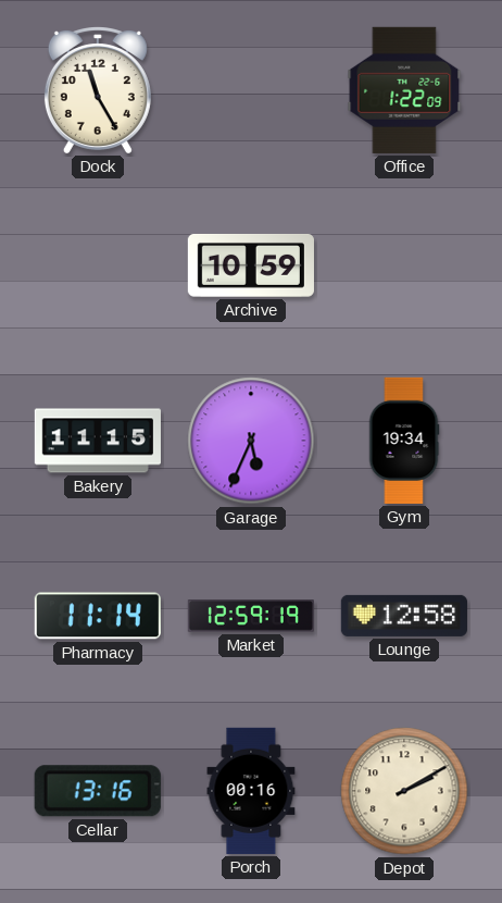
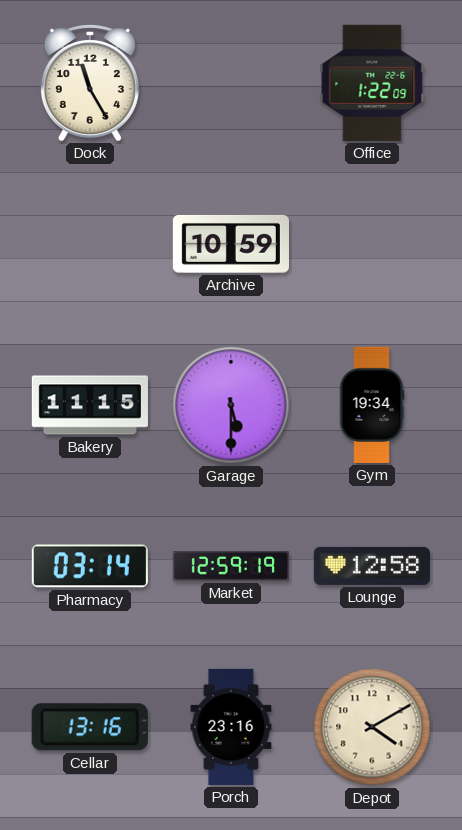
Garage: 5:34 -> 5:30
Pharmacy: 11:14 -> 03:14
Porch: 00:16 -> 23:16
Depot: 2:10 -> 4:10
